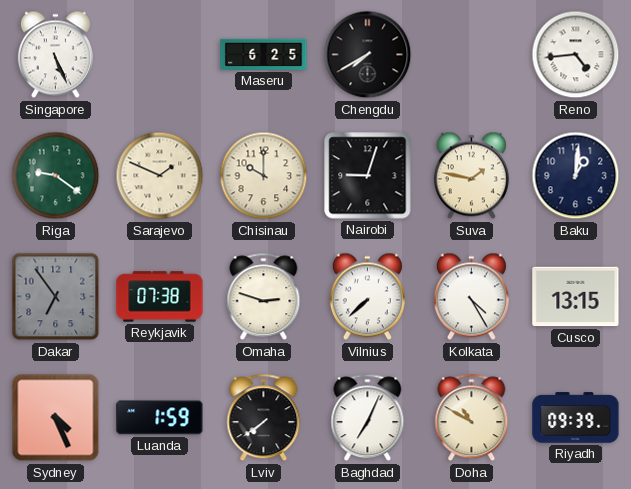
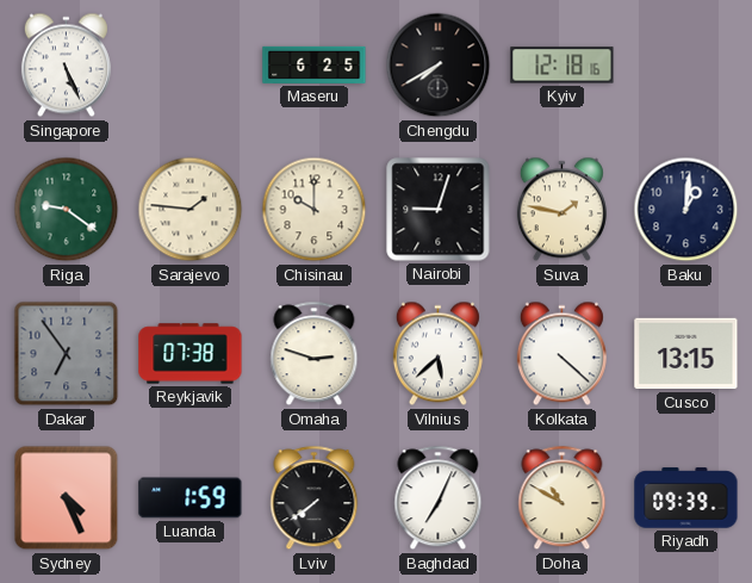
Kyiv: none -> 12:18
Reno: 4:44 -> none
Sarajevo: 1:49 -> 1:46
Vilnius: 7:38 -> 5:38
Kolkata: 4:25 -> 4:22
